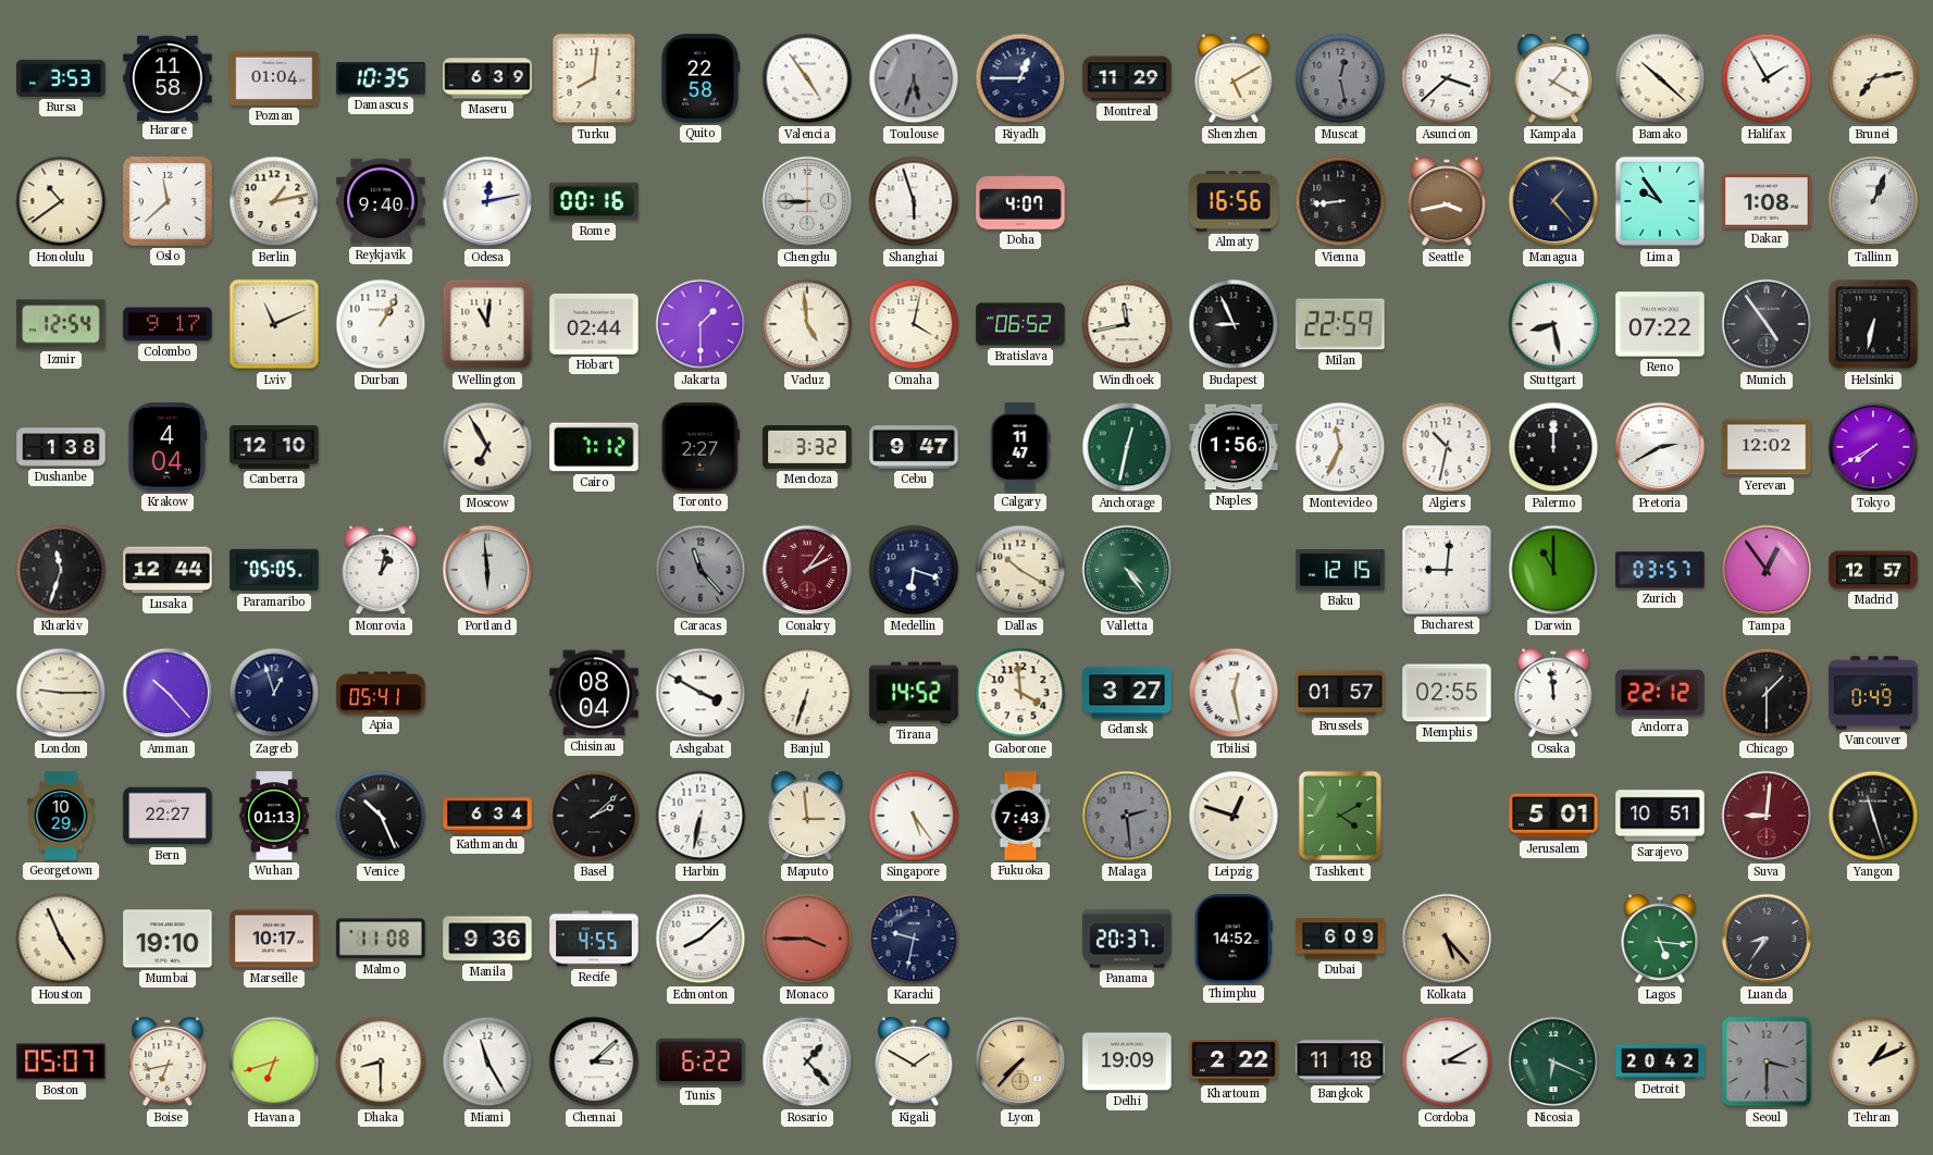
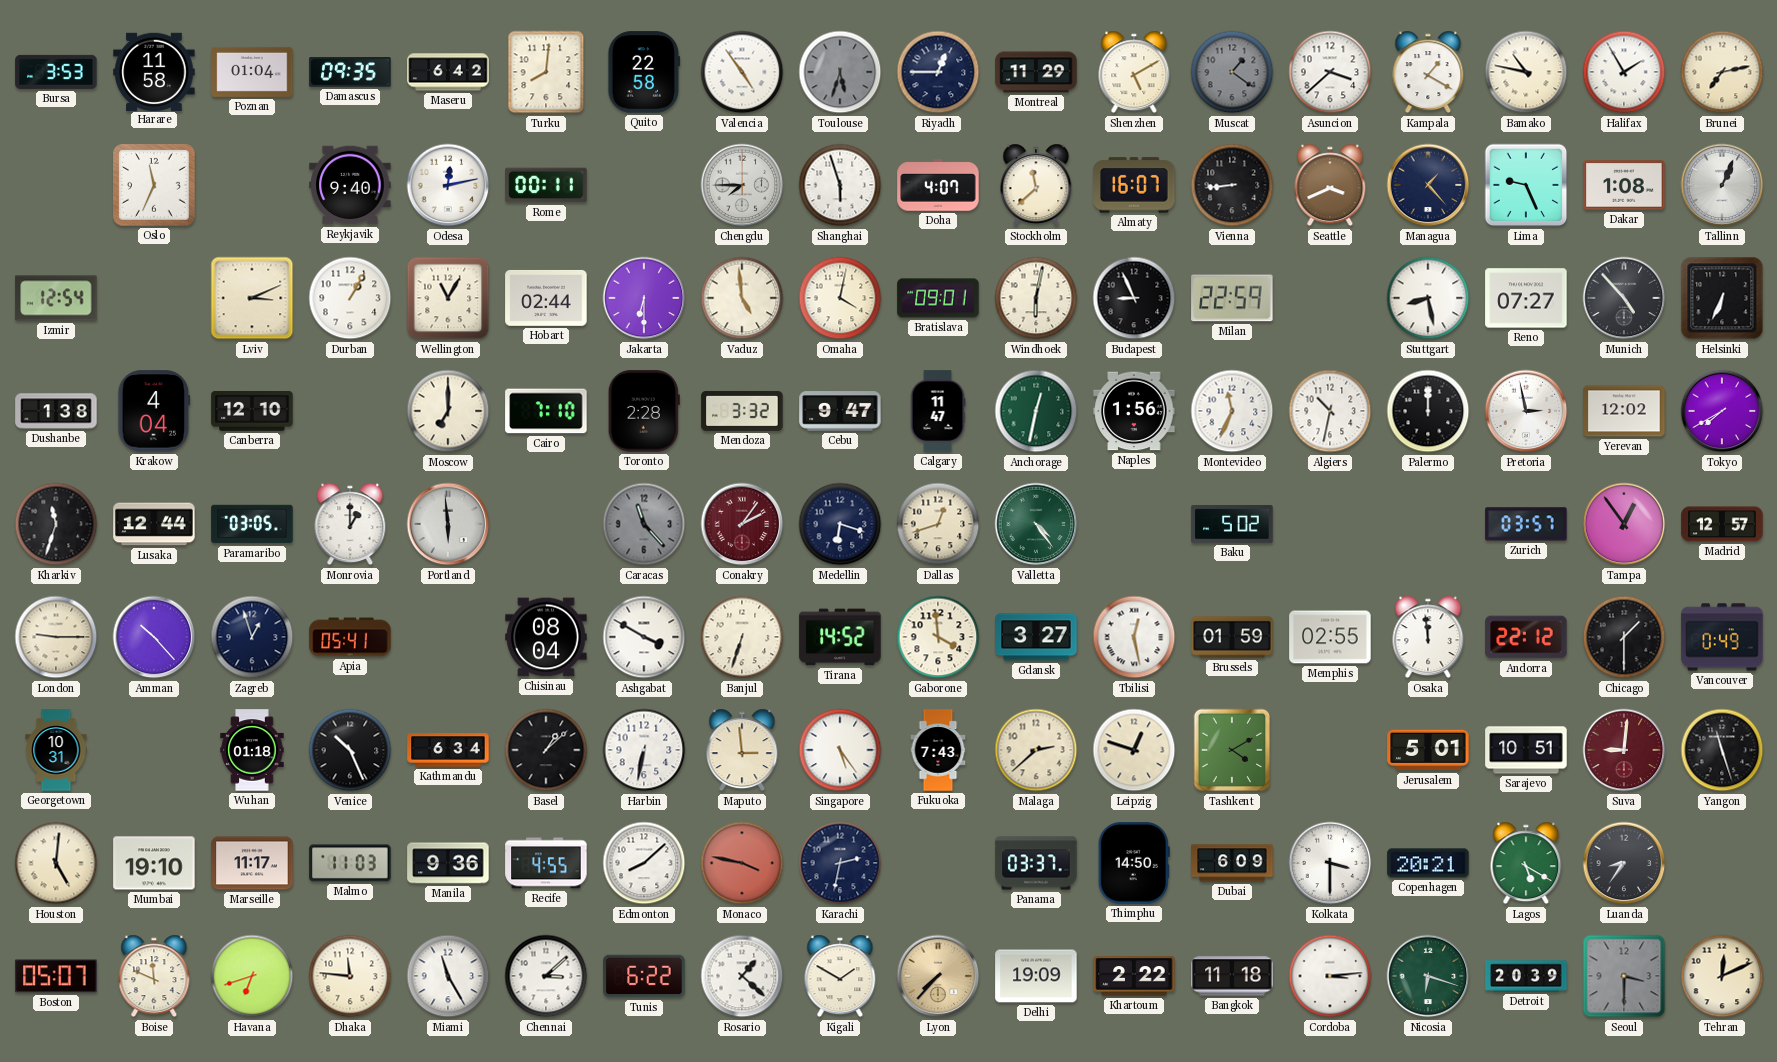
Damascus: 10:35 -> 09:35
Maseru: 6:39 -> 6:42
Muscat: 12:28 -> 1:21
Bamako: 10:22 -> 10:47
Honolulu: 10:39 -> none
Oslo: 11:38 -> 11:34
Berlin: 1:13 -> none
Rome: 00:16 -> 00:11
Chengdu: 8:45 -> 7:45
Stockholm: none -> 11:38
Almaty: 16:56 -> 16:07
Seattle: 3:43 -> 3:41
Lima: 9:54 -> 9:26
Colombo: 9:17 -> none
Lviv: 11:11 -> 3:11
Wellington: 11:01 -> 11:05
Jakarta: 1:30 -> 6:30
Bratislava: 06:52 -> 09:01
Windhoek: 11:43 -> 6:02
Reno: 07:22 -> 07:27
Munich: 4:54 -> 4:53
Helsinki: 6:32 -> 6:34
Moscow: 6:55 -> 7:00
Cairo: 7:12 -> 7:10
Toronto: 2:27 -> 2:28
Pretoria: 2:40 -> 2:58
Paramaribo: 05:05 -> 03:05
Monrovia: 1:02 -> 1:00
Dallas: 10:20 -> 12:42
Baku: 12:15 -> 5:02
Bucharest: 9:01 -> none
Darwin: 11:00 -> none
Brussels: 01:57 -> 01:59
Georgetown: 10:29 -> 10:31
Bern: 22:27 -> none
Wuhan: 01:13 -> 01:18
Basel: 2:08 -> 1:08
Malaga: 2:29 -> 2:38
Malaga dial: grey -> cream
Houston: 4:56 -> 5:01
Marseille: 10:17 -> 11:17
Malmo: 11:08 -> 11:03
Monaco: 3:45 -> 3:47
Karachi: 9:32 -> 2:32
Panama: 20:37 -> 03:37
Thimphu: 14:52 -> 14:50
Kolkata: 5:23 -> 3:30
Kolkata dial: champagne -> white
Copenhagen: none -> 20:21
Lagos: 5:16 -> 5:20
Boise: 6:43 -> 11:49
Dhaka: 8:30 -> 11:46
Rosario: 1:23 -> 1:22
Cordoba: 3:10 -> 3:14
Nicosia: 6:19 -> 6:18
Detroit: 20:42 -> 20:39
Tehran: 1:11 -> 12:11
